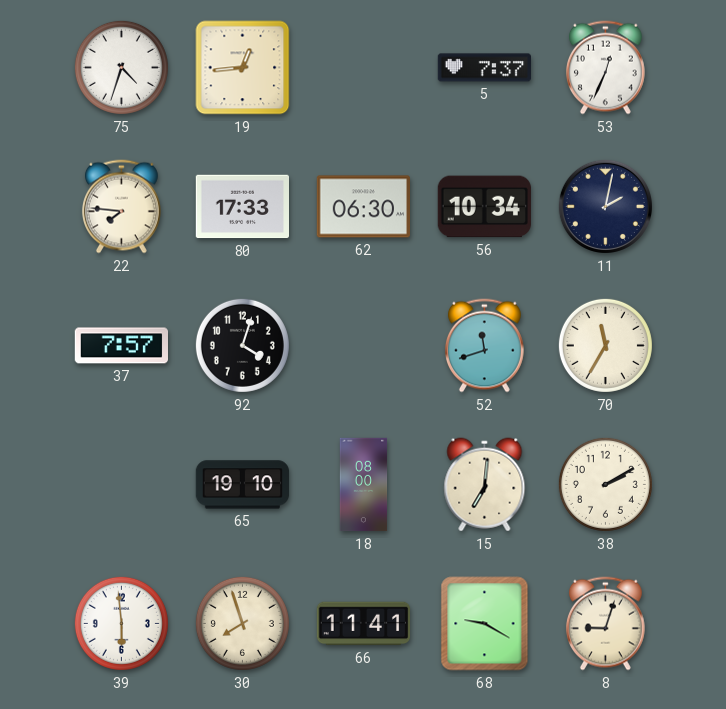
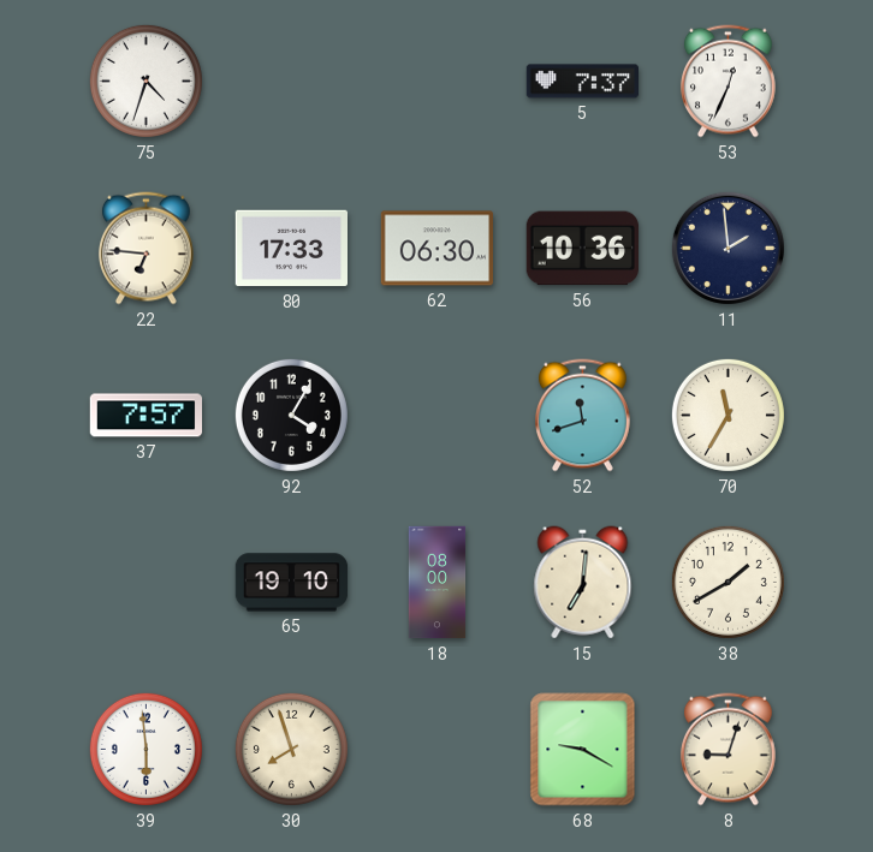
19: 12:44 -> none
22: 7:46 -> 6:46
56: 10:34 -> 10:36
11: 2:02 -> 1:59
92: 4:03 -> 4:05
38: 2:10 -> 1:40
66: 11:41 -> none
